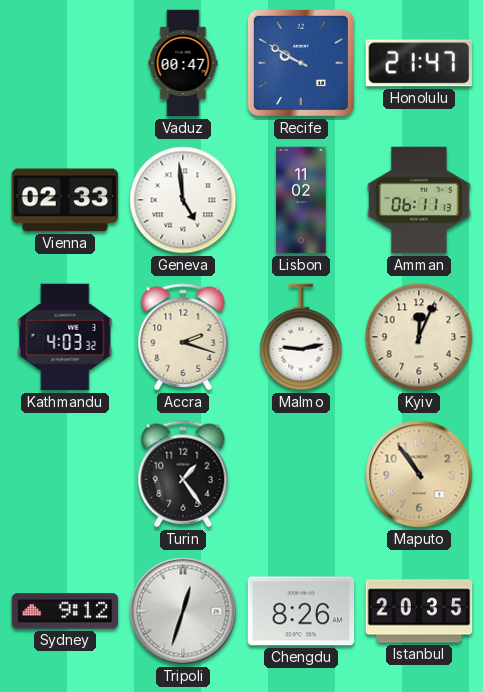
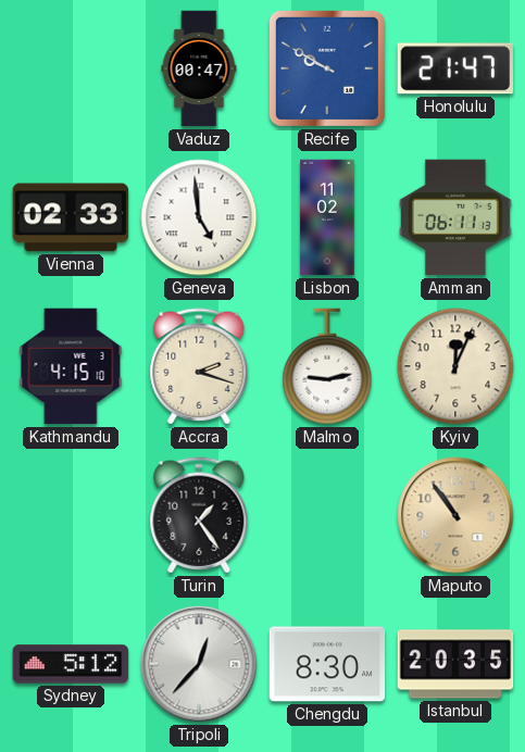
Kathmandu: 4:03 -> 4:15
Sydney: 9:12 -> 5:12
Tripoli: 12:33 -> 12:37
Chengdu: 8:26 -> 8:30
